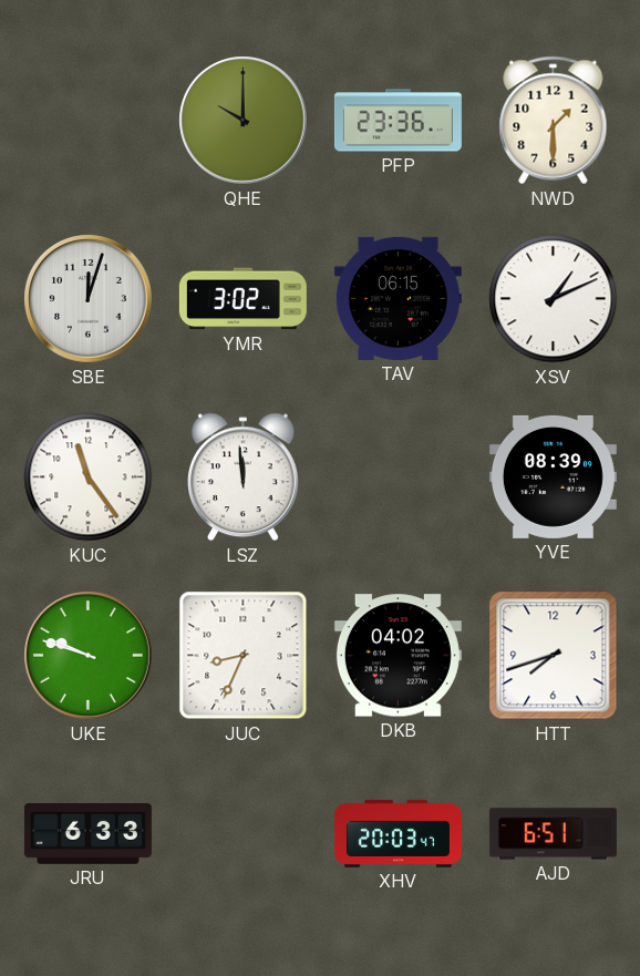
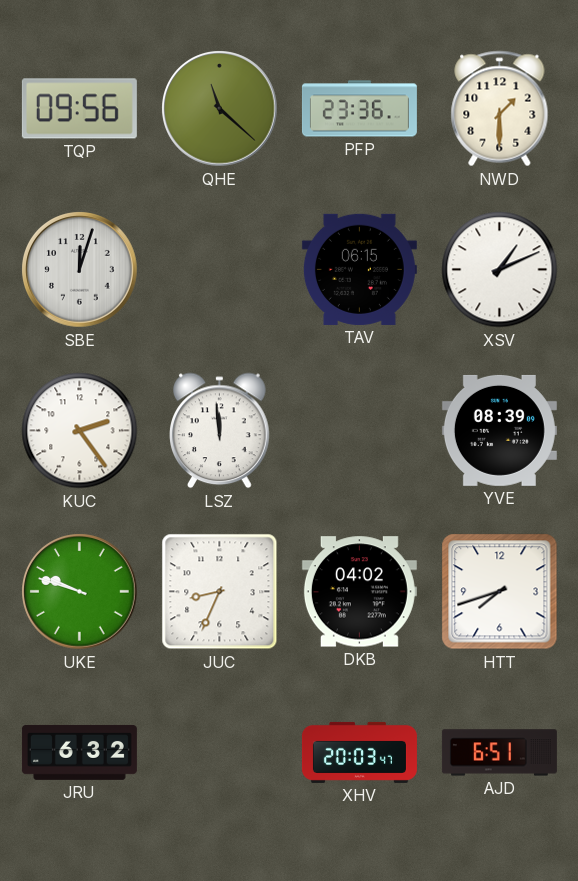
TQP: none -> 09:56
QHE: 10:00 -> 11:22
YMR: 3:02 -> none
KUC: 11:24 -> 2:24
JRU: 6:33 -> 6:32
